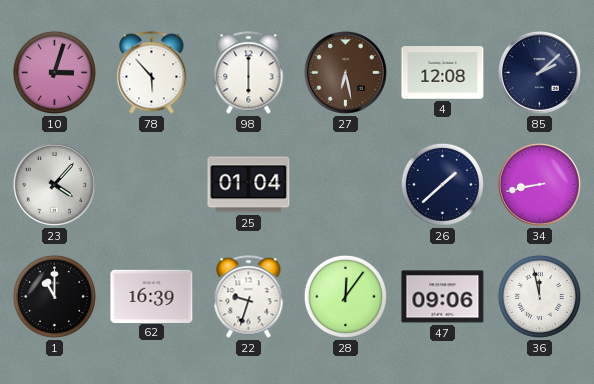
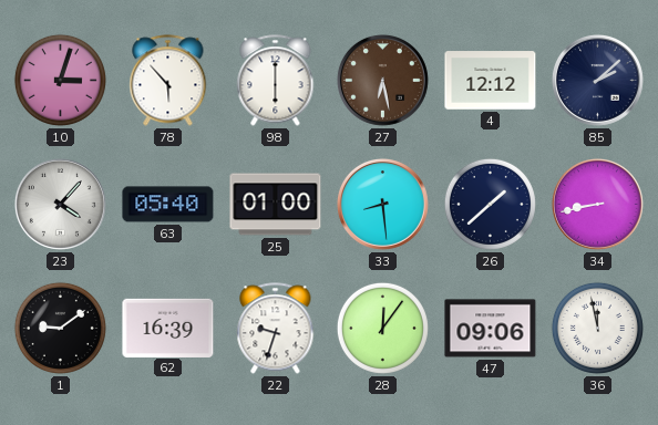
4: 12:08 -> 12:12
63: none -> 05:40
25: 01:04 -> 01:00
33: none -> 8:29
1: 11:00 -> 9:09
